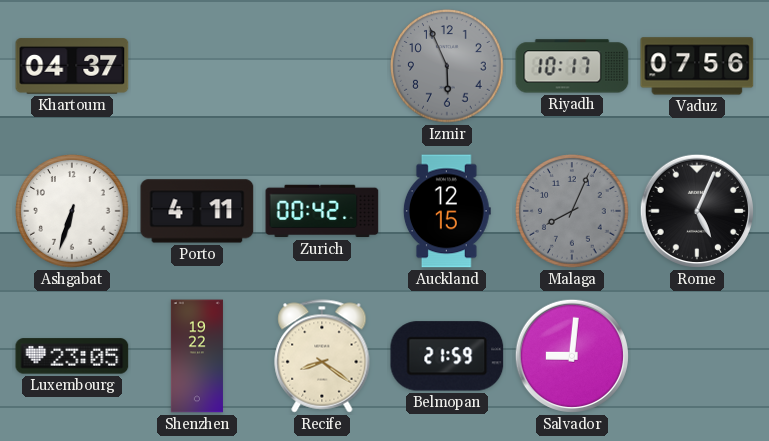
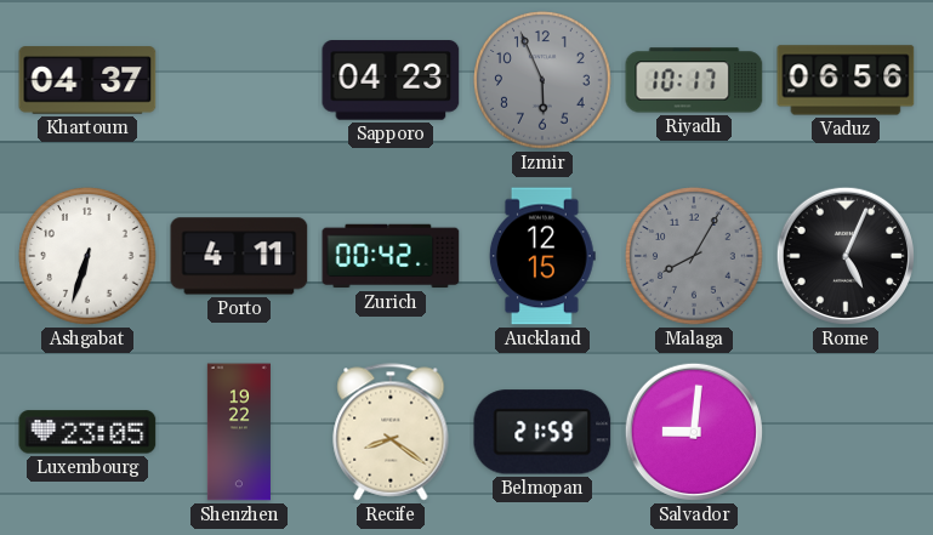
Sapporo: none -> 04:23
Vaduz: 07:56 -> 06:56
Malaga: 8:04 -> 8:05
